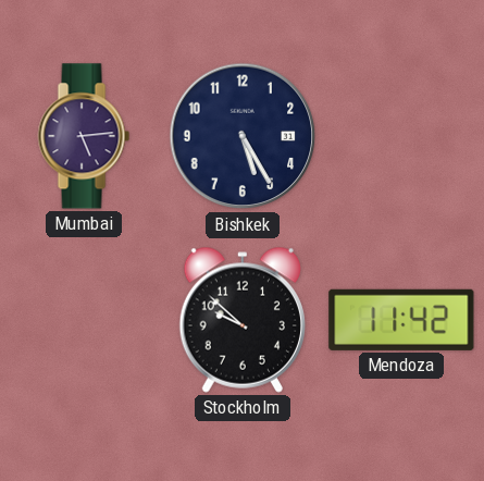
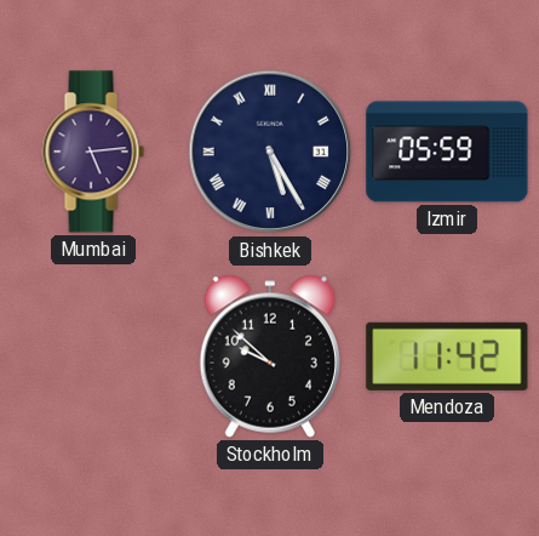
Bishkek numerals: Arabic -> Roman
Izmir: none -> 05:59
